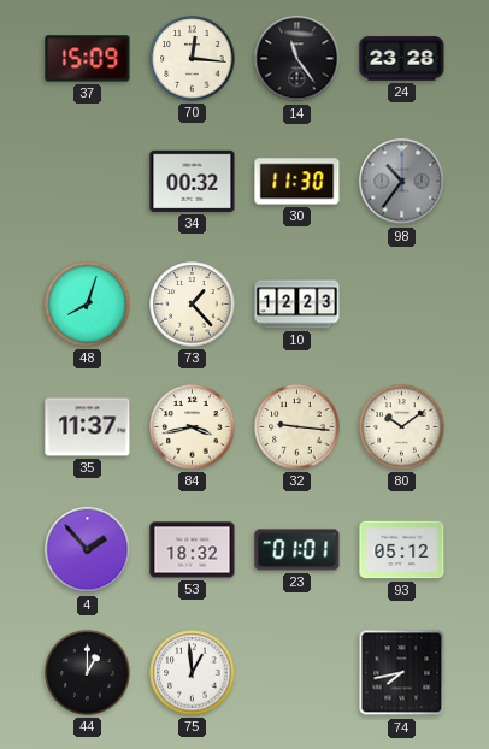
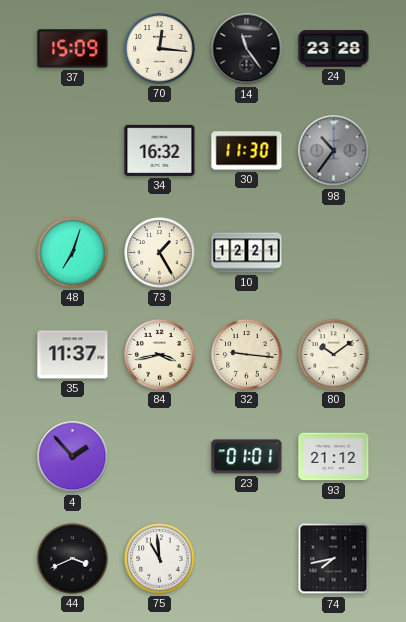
34: 00:32 -> 16:32
48: 8:03 -> 7:03
73: 1:23 -> 1:25
10: 12:23 -> 12:21
53: 18:32 -> none
93: 05:12 -> 21:12
44: 1:00 -> 3:41
75: 12:59 -> 10:59
